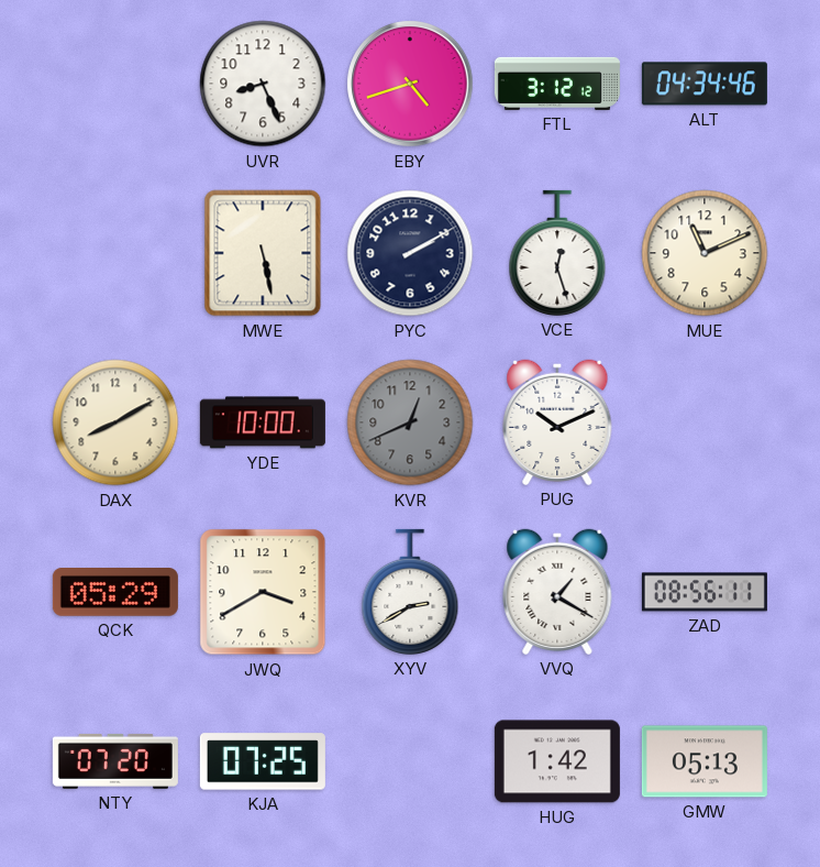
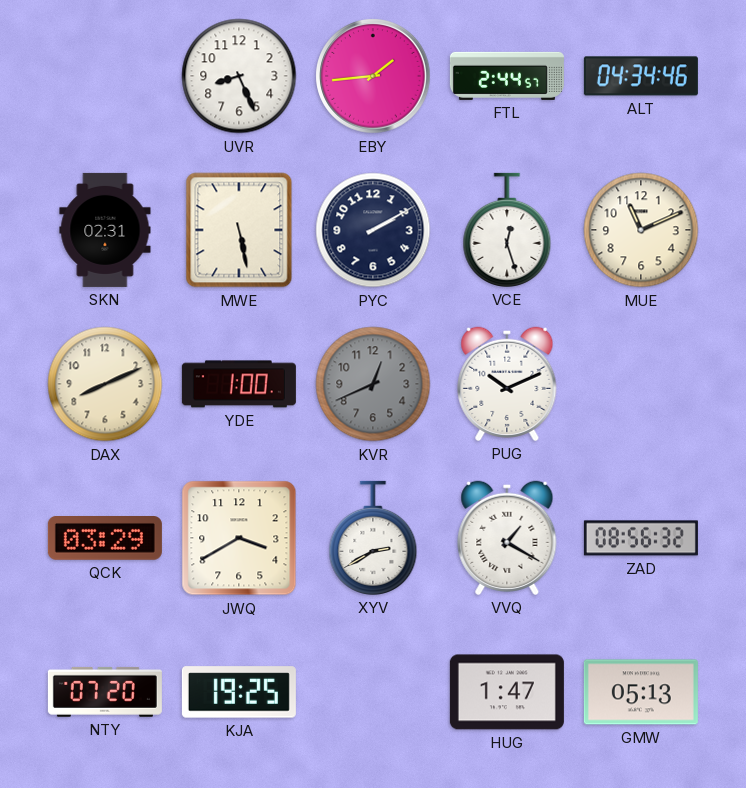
EBY: 4:42 -> 1:44
FTL: 3:12 -> 2:44
SKN: none -> 02:31
DAX: 8:10 -> 8:11
YDE: 10:00 -> 1:00
QCK: 05:29 -> 03:29
ZAD: 08:56:11 -> 08:56:32
KJA: 07:25 -> 19:25
HUG: 1:42 -> 1:47
